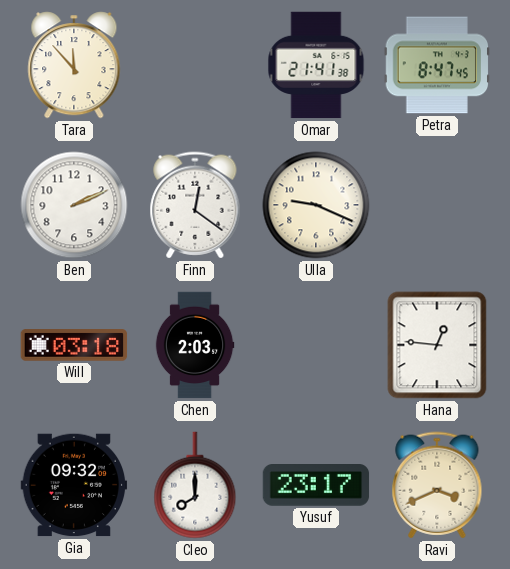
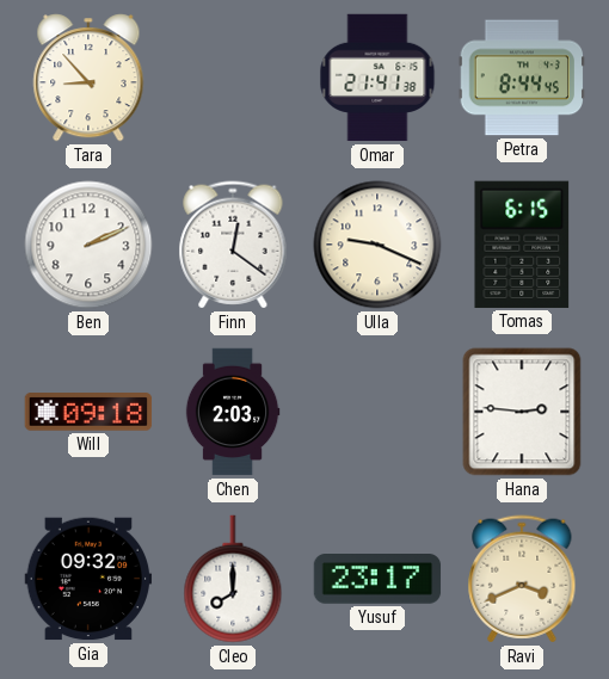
Tara: 11:53 -> 8:53
Petra: 8:47 -> 8:44
Tomas: none -> 6:15
Will: 03:18 -> 09:18
Hana: 12:46 -> 2:46
